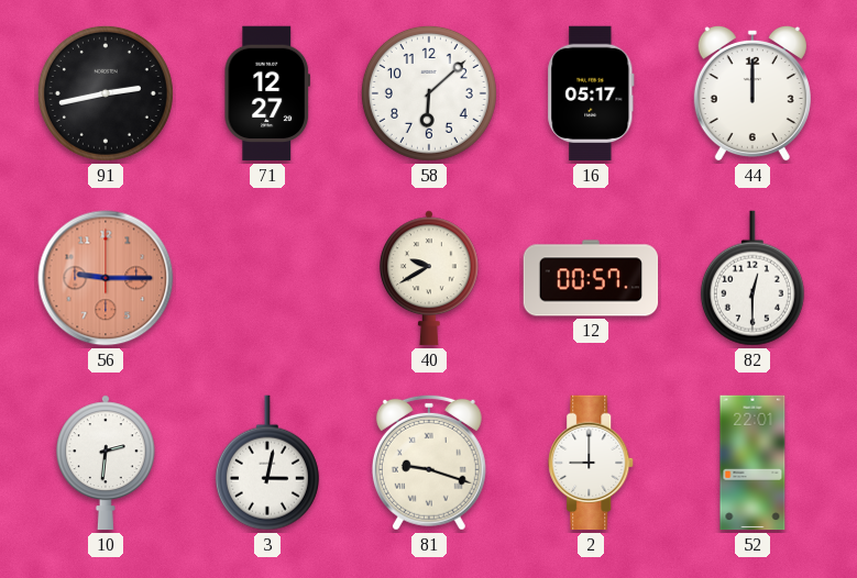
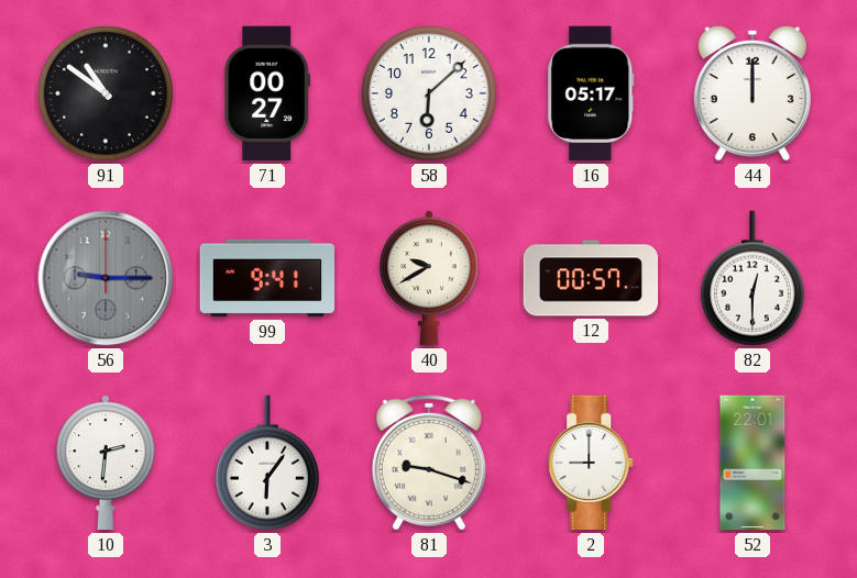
91: 2:43 -> 10:51
71: 12:27 -> 00:27
56 dial: salmon -> grey
99: none -> 9:41
3: 3:02 -> 6:06
